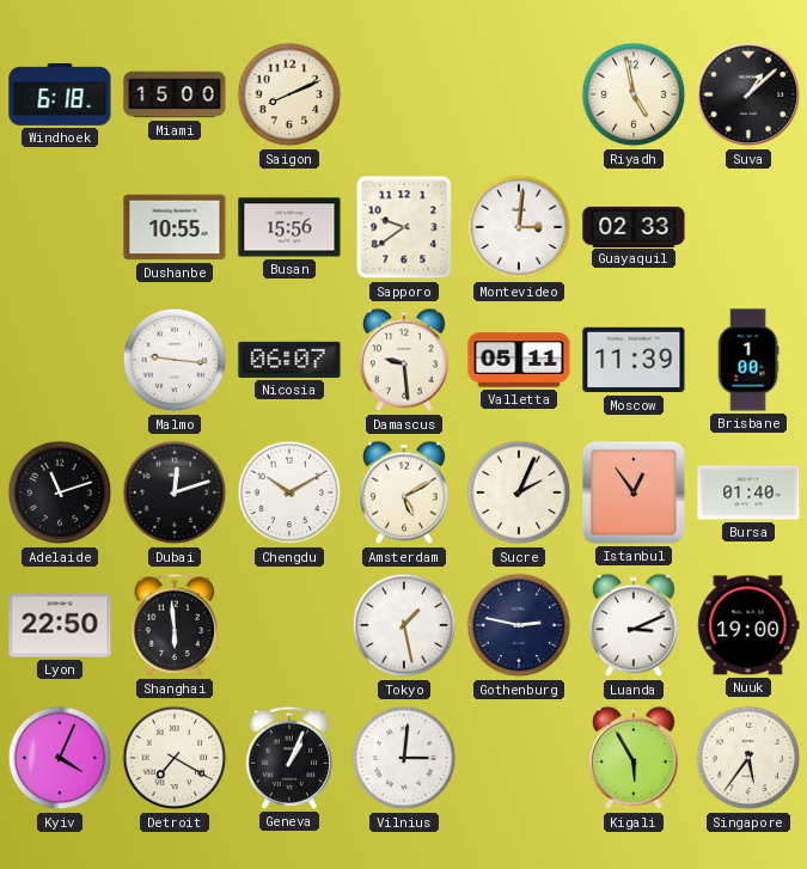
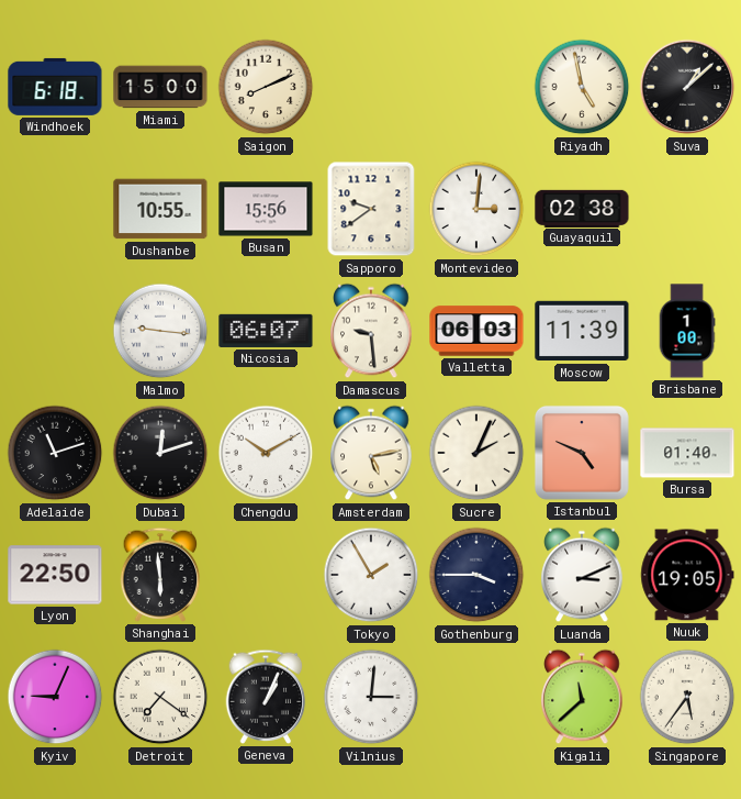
Guayaquil: 02:33 -> 02:38
Valletta: 05:11 -> 06:03
Amsterdam: 5:10 -> 5:13
Istanbul: 12:54 -> 4:49
Tokyo: 1:28 -> 1:55
Gothenburg: 2:47 -> 3:45
Nuuk: 19:00 -> 19:05
Kyiv: 4:04 -> 9:04
Detroit: 7:20 -> 7:21
Kigali: 5:55 -> 11:38
